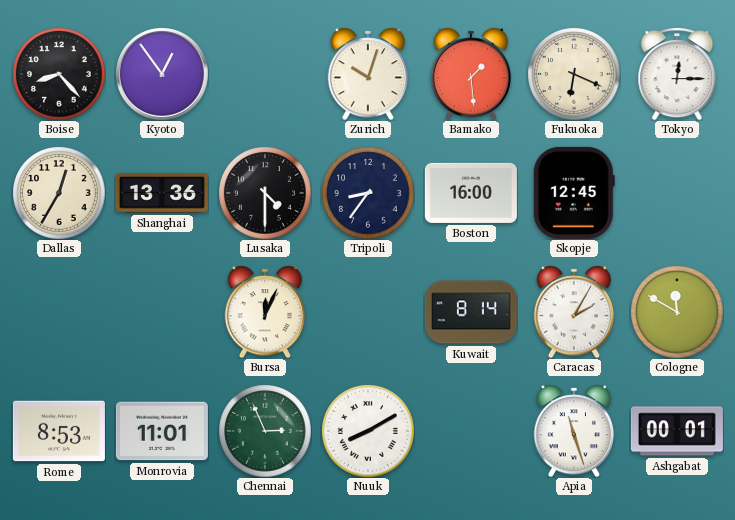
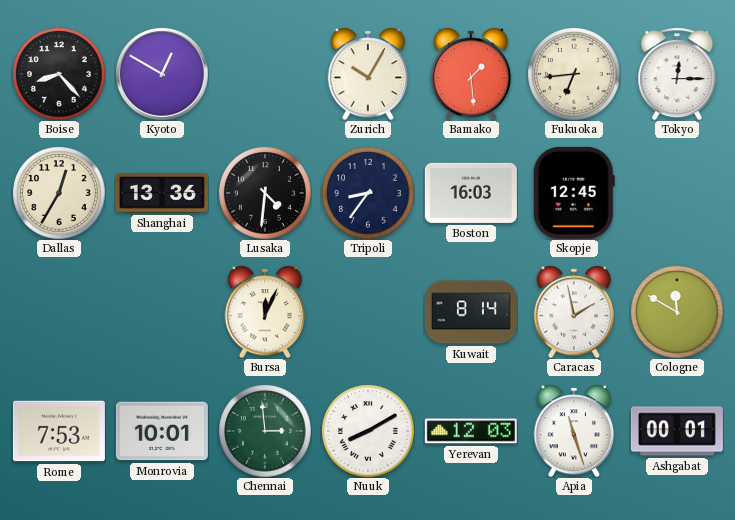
Kyoto: 12:54 -> 12:50
Zurich: 10:03 -> 10:05
Fukuoka: 6:19 -> 6:44
Lusaka: 4:30 -> 4:31
Boston: 16:00 -> 16:03
Caracas: 2:05 -> 1:58
Rome: 8:53 -> 7:53
Monrovia: 11:01 -> 10:01
Chennai: 2:56 -> 2:59
Yerevan: none -> 12:03
